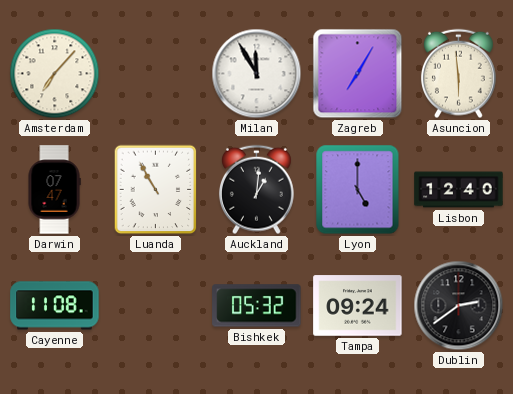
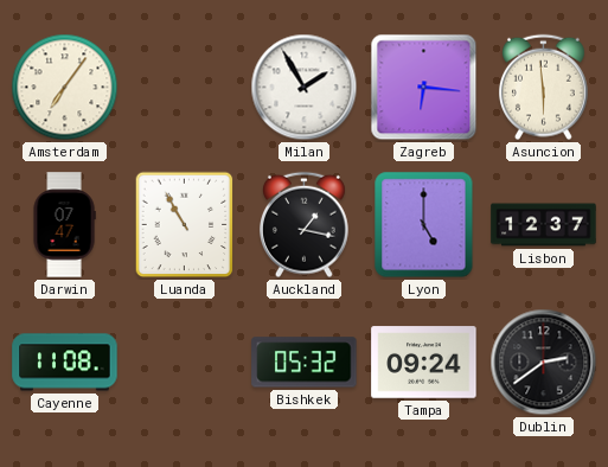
Amsterdam: 7:07 -> 7:06
Milan: 11:55 -> 1:55
Zagreb: 7:05 -> 6:16
Auckland: 1:01 -> 1:17
Lisbon: 12:40 -> 12:37
